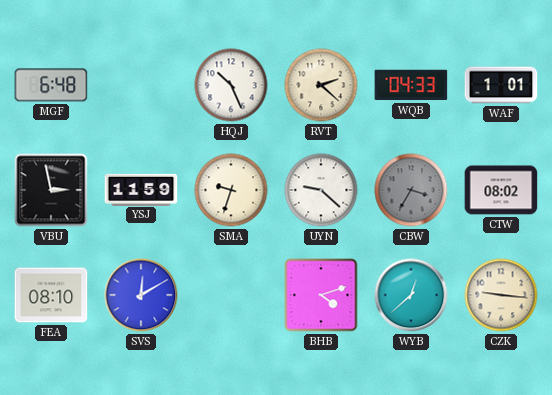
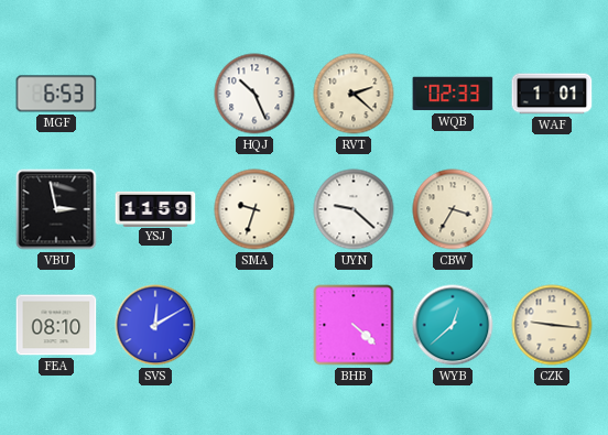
MGF: 6:48 -> 6:53
WQB: 04:33 -> 02:33
CBW dial: grey -> cream
CTW: 08:02 -> none
BHB: 4:12 -> 4:22
